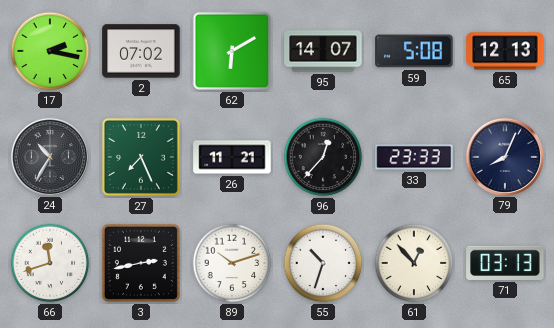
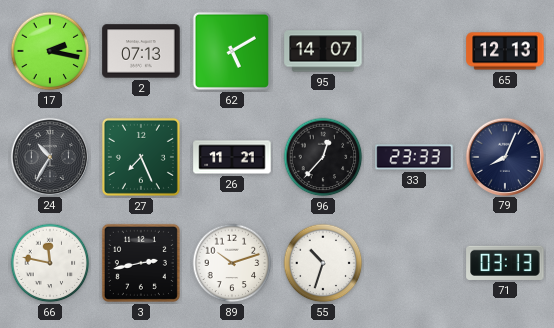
2: 07:02 -> 07:13
62: 6:10 -> 5:10
59: 5:08 -> none
66: 11:42 -> 11:47
61: 12:53 -> none
